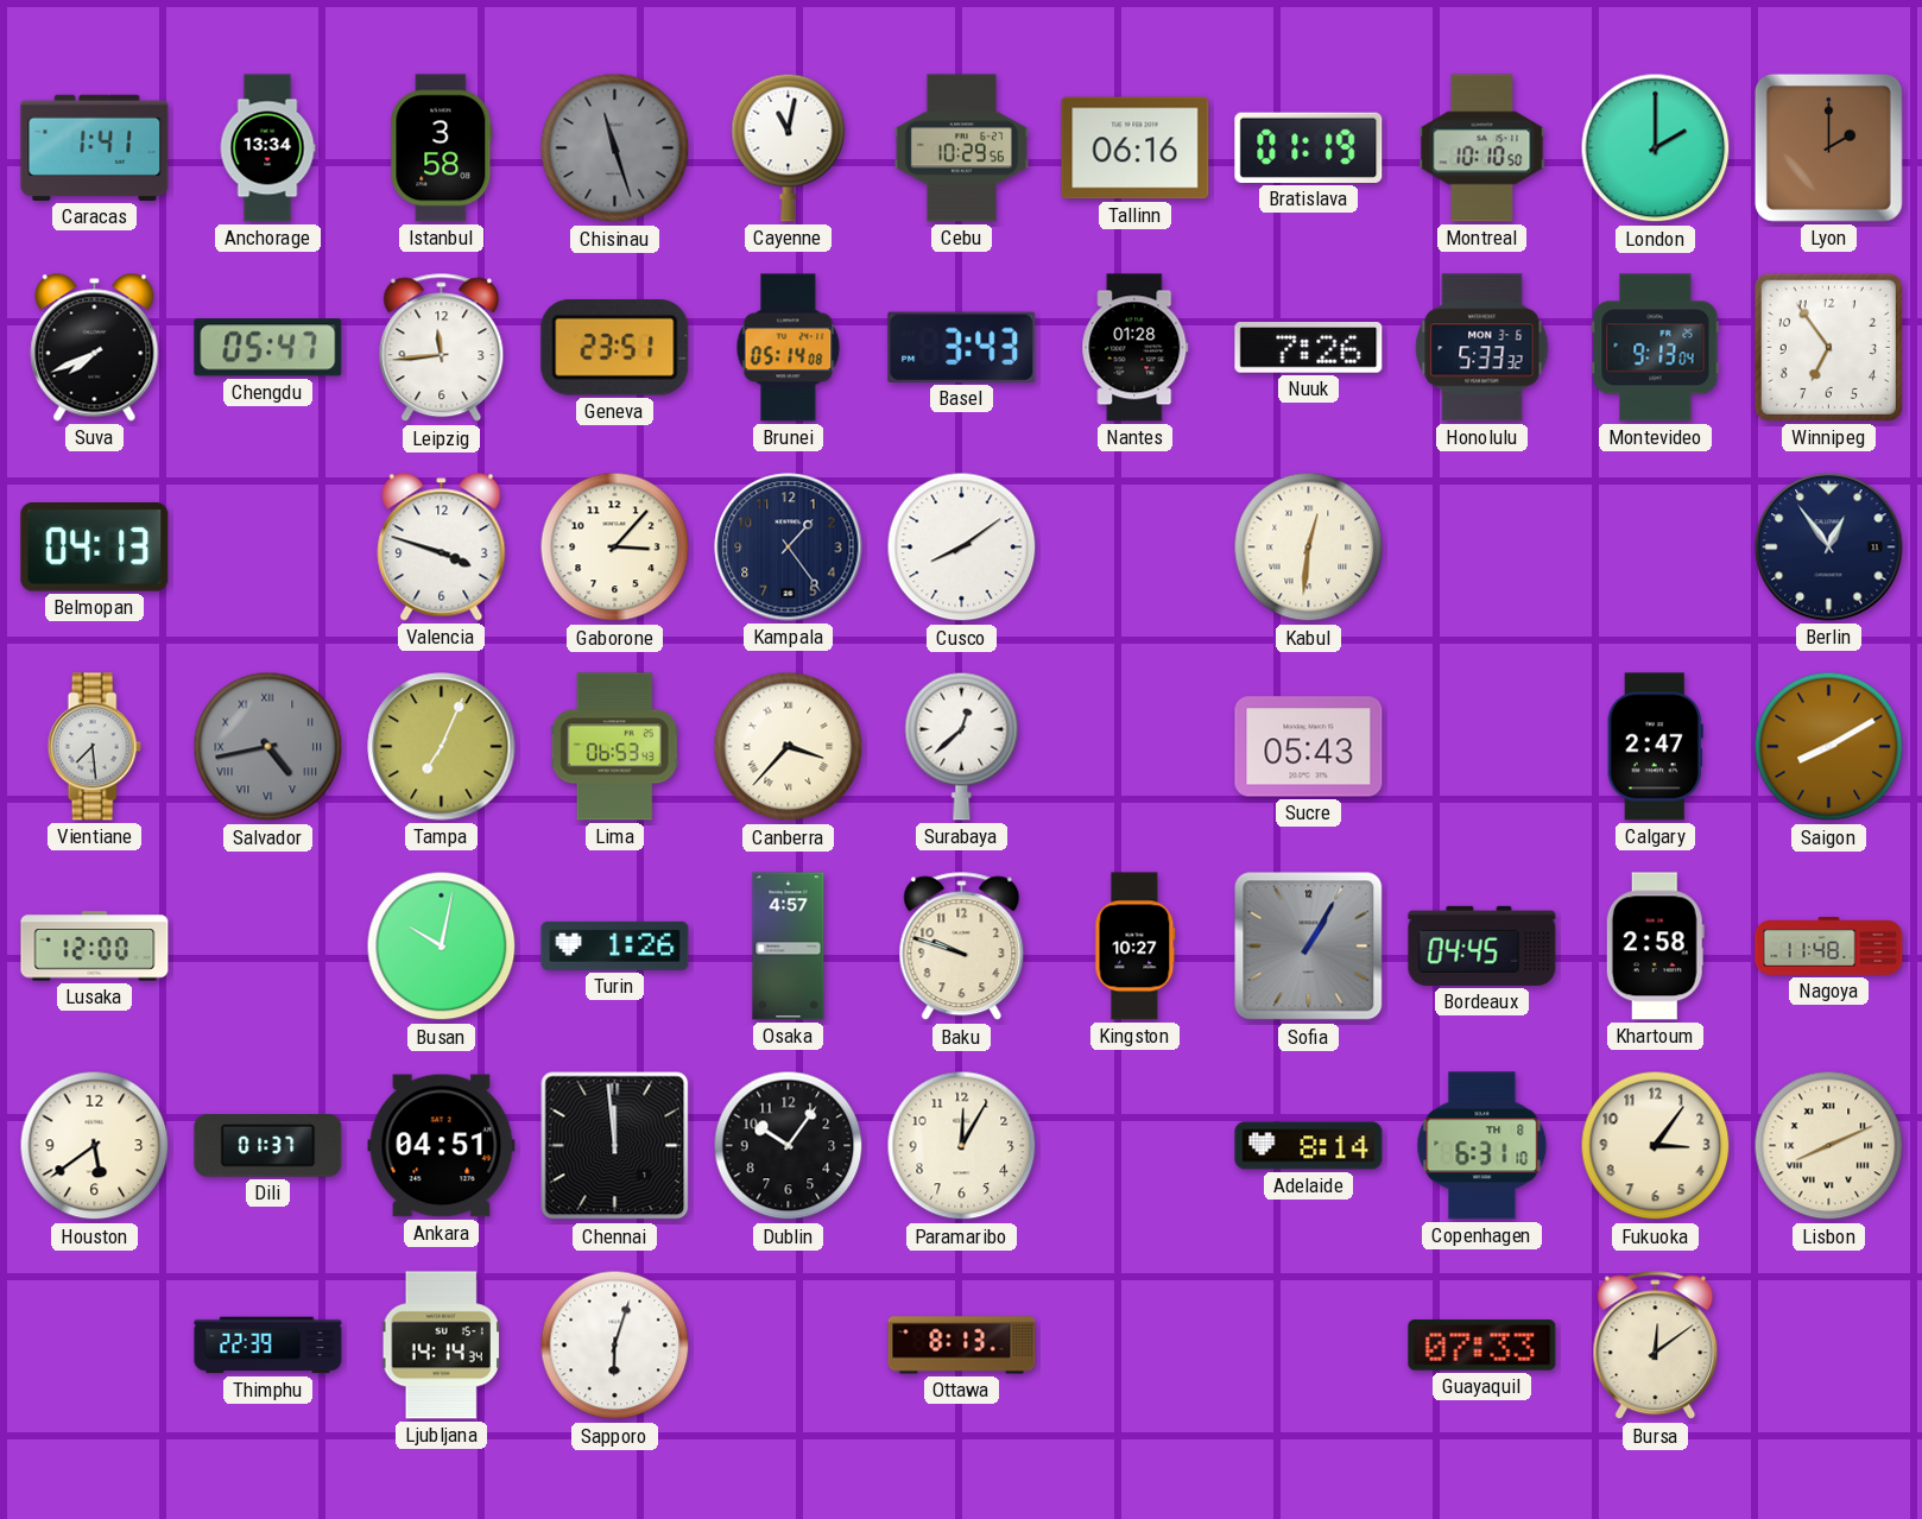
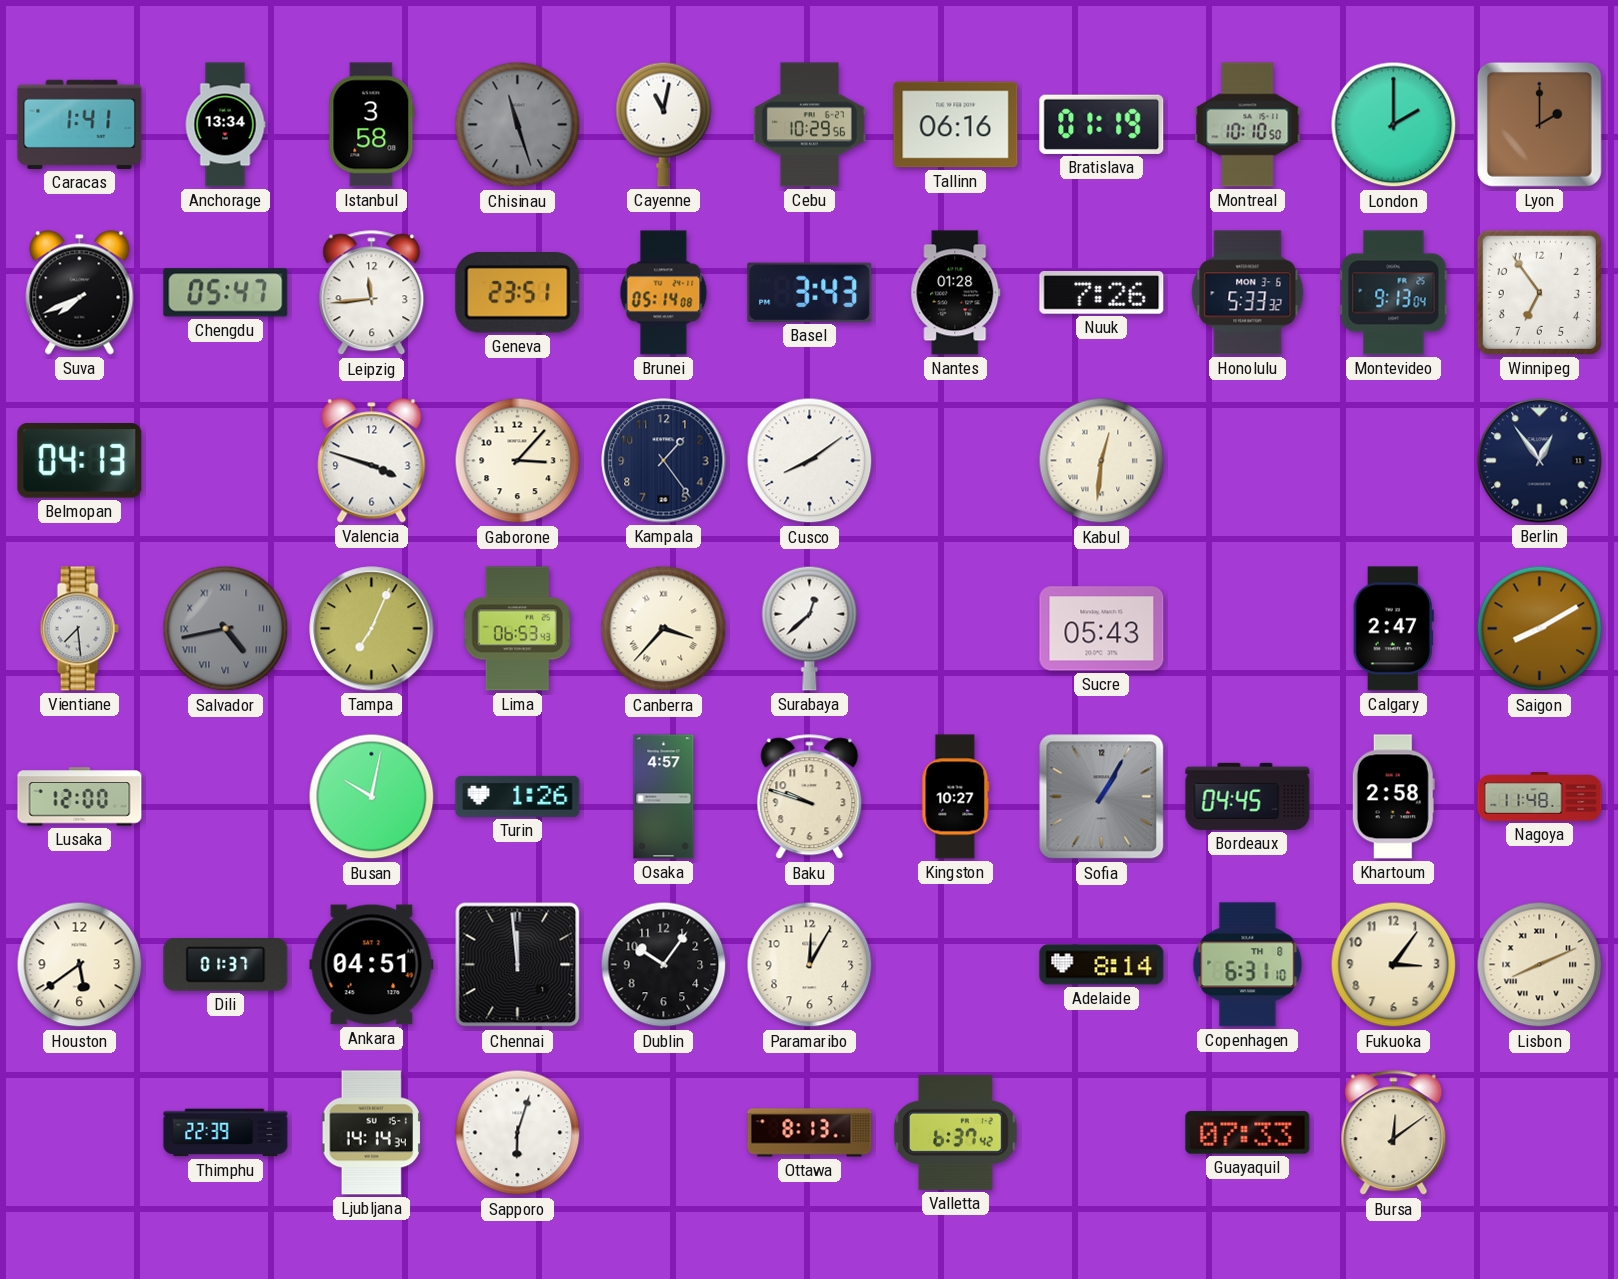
Valletta: none -> 6:37
